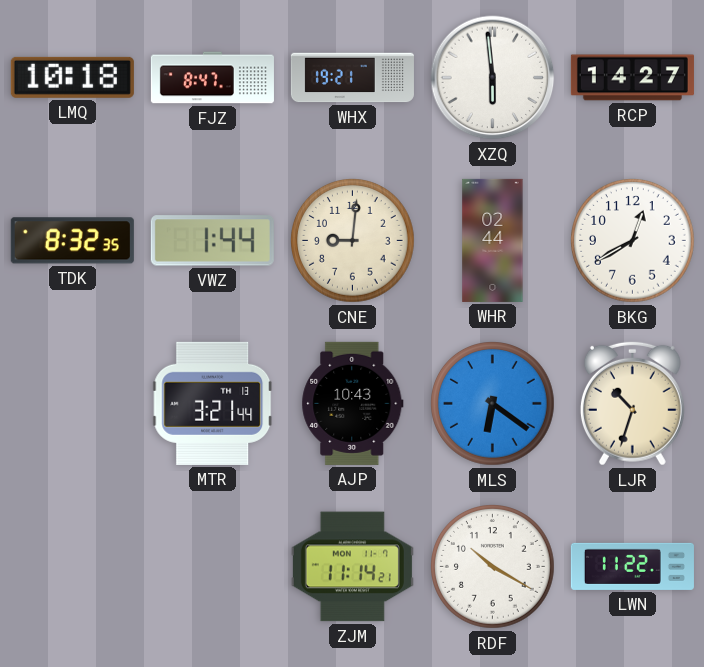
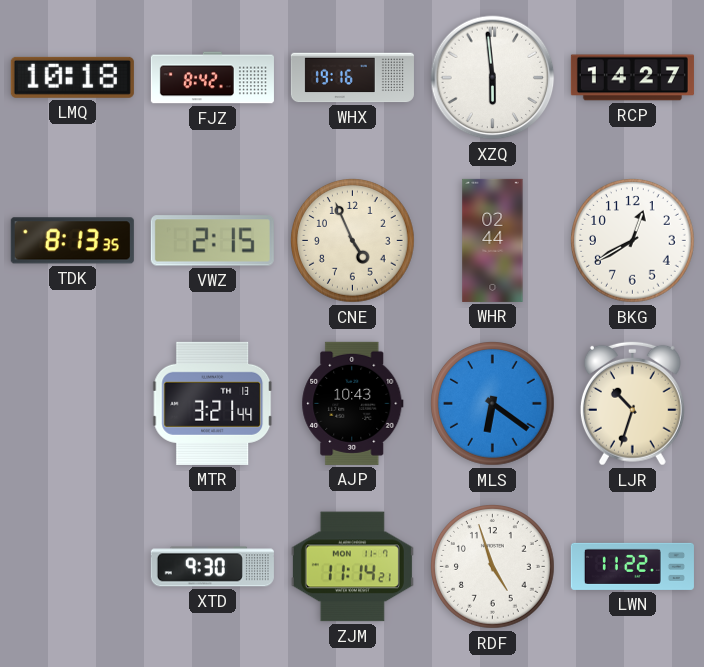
FJZ: 8:47 -> 8:42
WHX: 19:21 -> 19:16
TDK: 8:32 -> 8:13
VWZ: 1:44 -> 2:15
CNE: 9:01 -> 4:56
XTD: none -> 9:30
RDF: 10:20 -> 4:57
